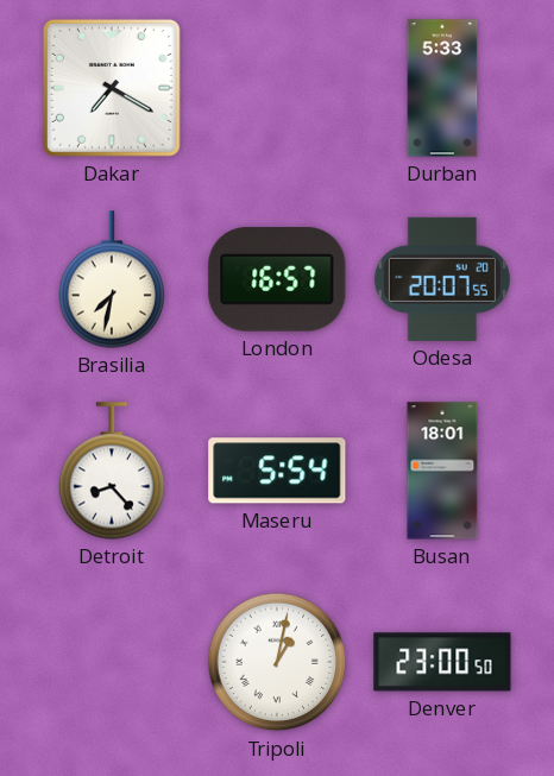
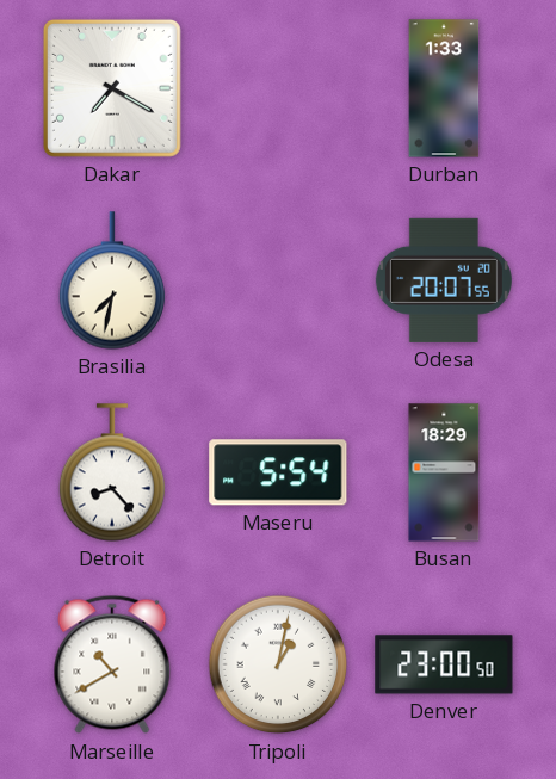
Durban: 5:33 -> 1:33
London: 16:57 -> none
Busan: 18:01 -> 18:29
Marseille: none -> 10:40
